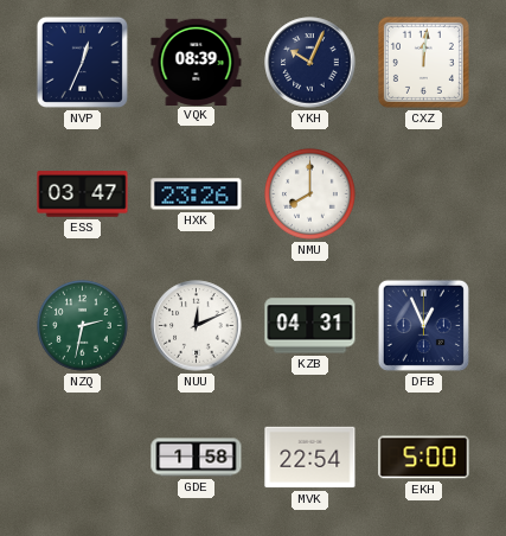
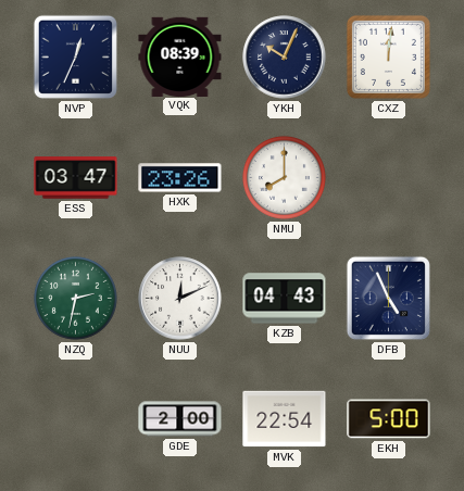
KZB: 04:31 -> 04:43
DFB: 12:56 -> 4:56
GDE: 1:58 -> 2:00
